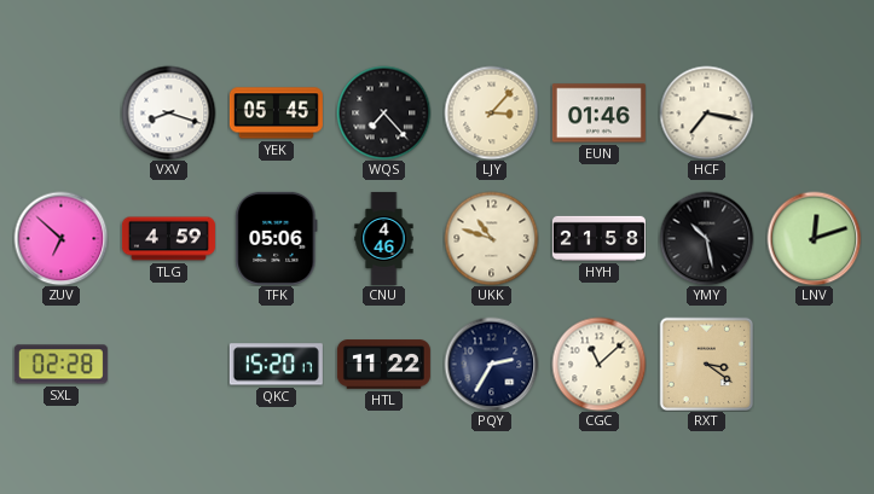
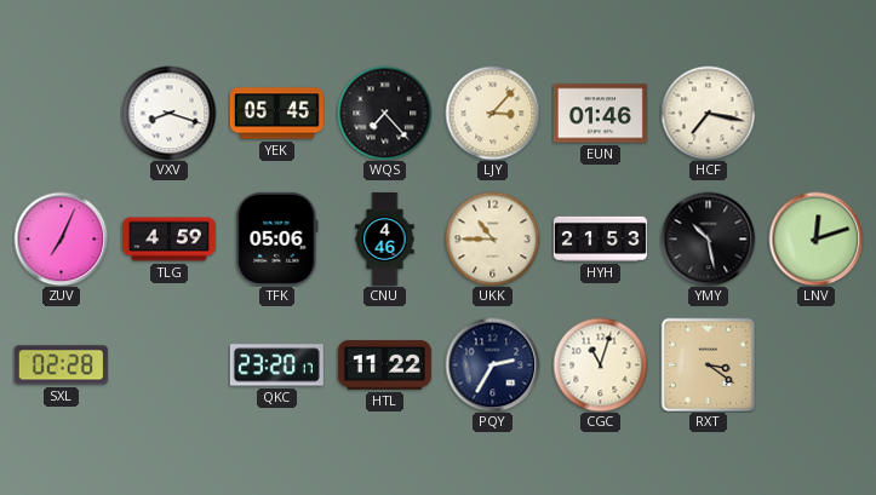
ZUV: 6:52 -> 7:04
UKK: 10:48 -> 10:45
HYH: 21:58 -> 21:53
QKC: 15:20 -> 23:20
CGC: 11:08 -> 11:03
